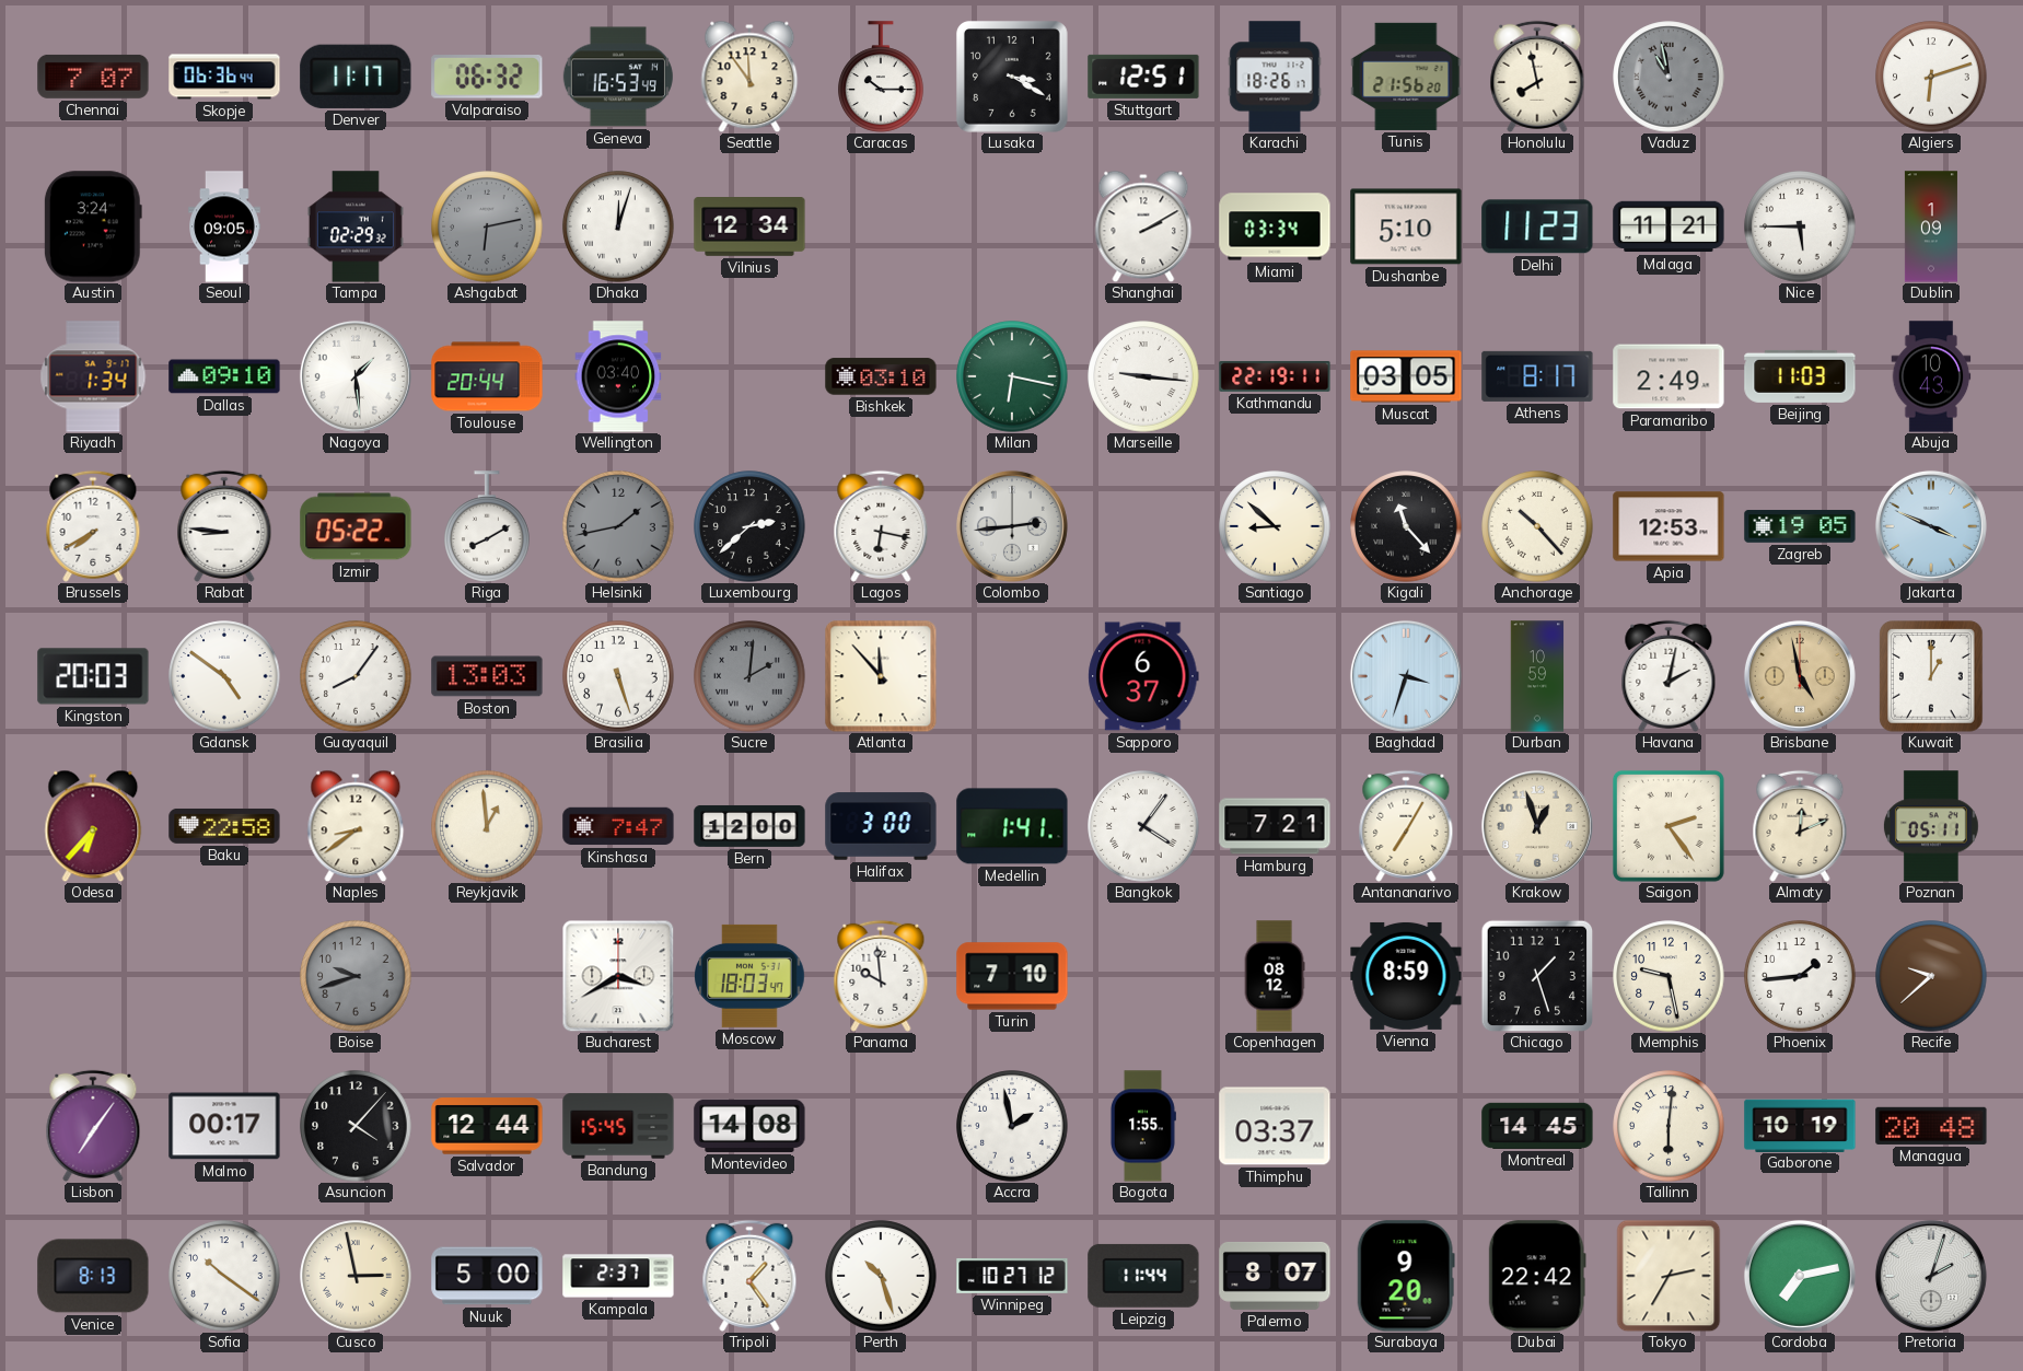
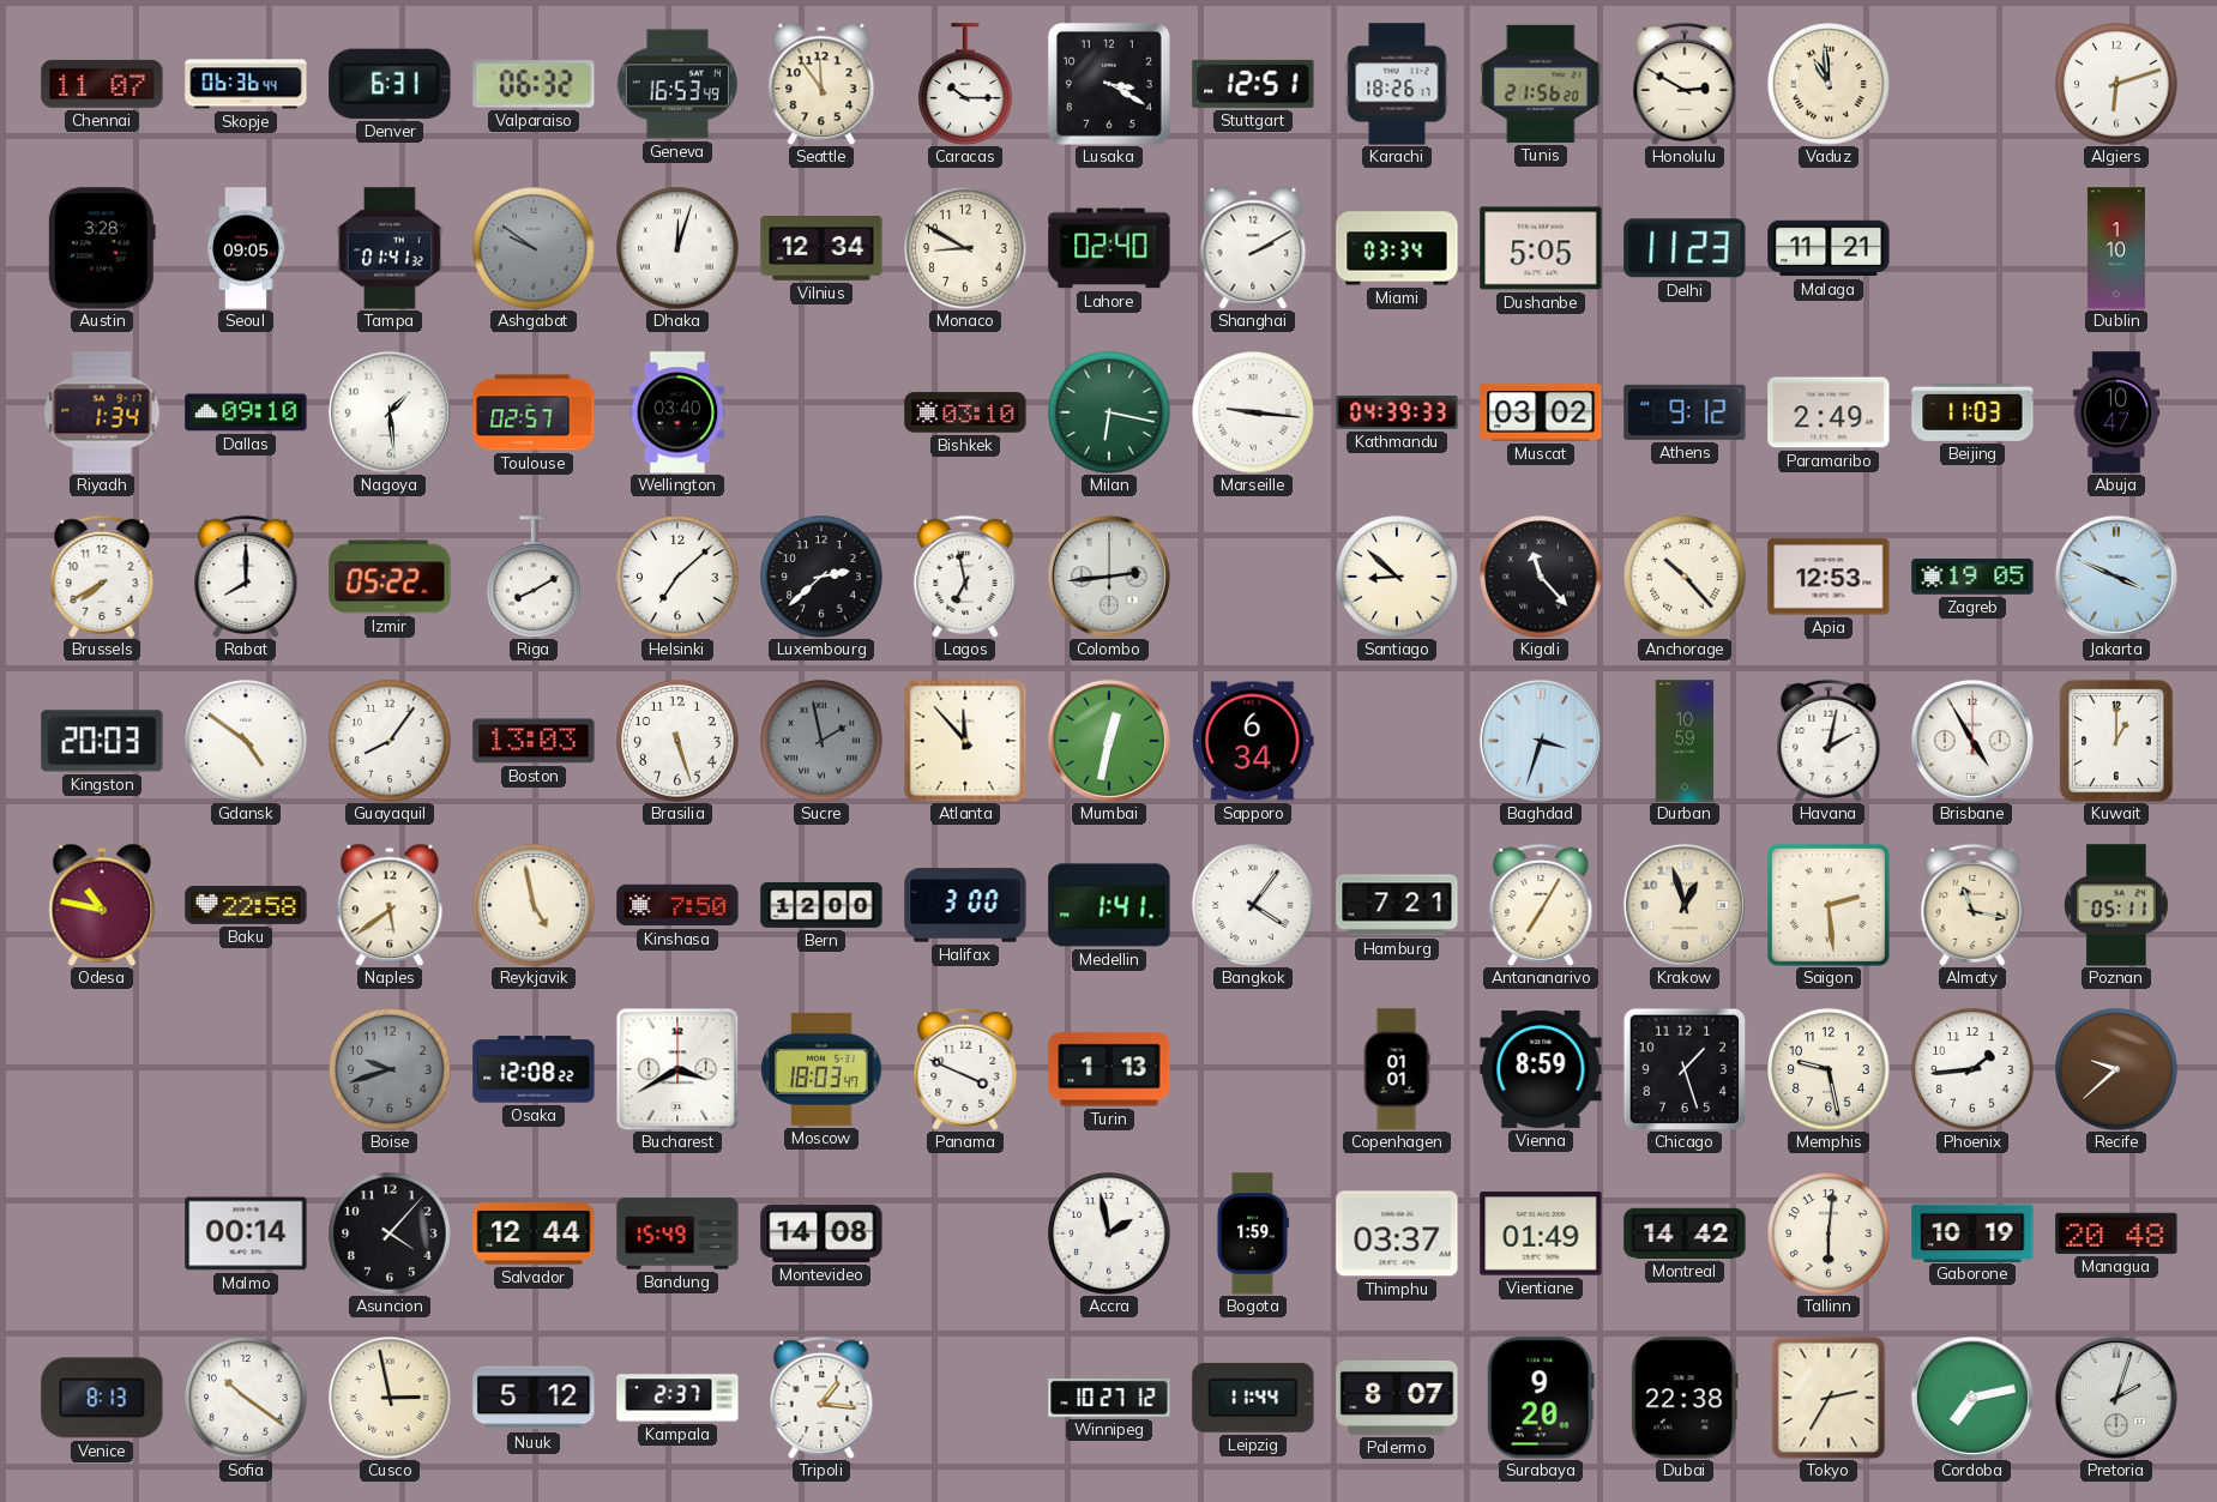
Chennai: 7:07 -> 11:07
Denver: 11:17 -> 6:31
Honolulu: 7:58 -> 2:50
Vaduz: 10:58 -> 10:59
Vaduz dial: grey -> cream
Austin: 3:24 -> 3:28
Tampa: 02:29 -> 01:41
Ashgabat: 6:13 -> 9:51
Monaco: none -> 8:50
Lahore: none -> 02:40
Dushanbe: 5:10 -> 5:05
Nice: 5:45 -> none
Dublin: 1:09 -> 1:10
Toulouse: 20:44 -> 02:57
Kathmandu: 22:19 -> 04:39
Muscat: 03:05 -> 03:02
Athens: 8:17 -> 9:12
Abuja: 10:43 -> 10:47
Rabat: 8:46 -> 8:00
Helsinki: 1:43 -> 7:08
Helsinki dial: grey -> white
Lagos: 6:17 -> 6:58
Sucre: 2:01 -> 1:58
Mumbai: none -> 12:32
Sapporo: 6:37 -> 6:34
Brisbane: 4:58 -> 4:55
Brisbane dial: champagne -> white
Odesa: 6:37 -> 10:47
Naples: 8:39 -> 5:39
Reykjavik: 12:59 -> 4:58
Kinshasa: 7:47 -> 7:50
Saigon: 2:24 -> 2:29
Almaty: 12:11 -> 11:17
Osaka: none -> 12:08
Panama: 9:59 -> 3:49
Turin: 7:10 -> 1:13
Copenhagen: 08:12 -> 01:01
Lisbon: 7:06 -> none
Malmo: 00:17 -> 00:14
Bandung: 15:45 -> 15:49
Bogota: 1:55 -> 1:59
Vientiane: none -> 01:49
Montreal: 14:45 -> 14:42
Nuuk: 5:00 -> 5:12
Tripoli: 1:24 -> 1:16
Perth: 10:27 -> none
Dubai: 22:42 -> 22:38
